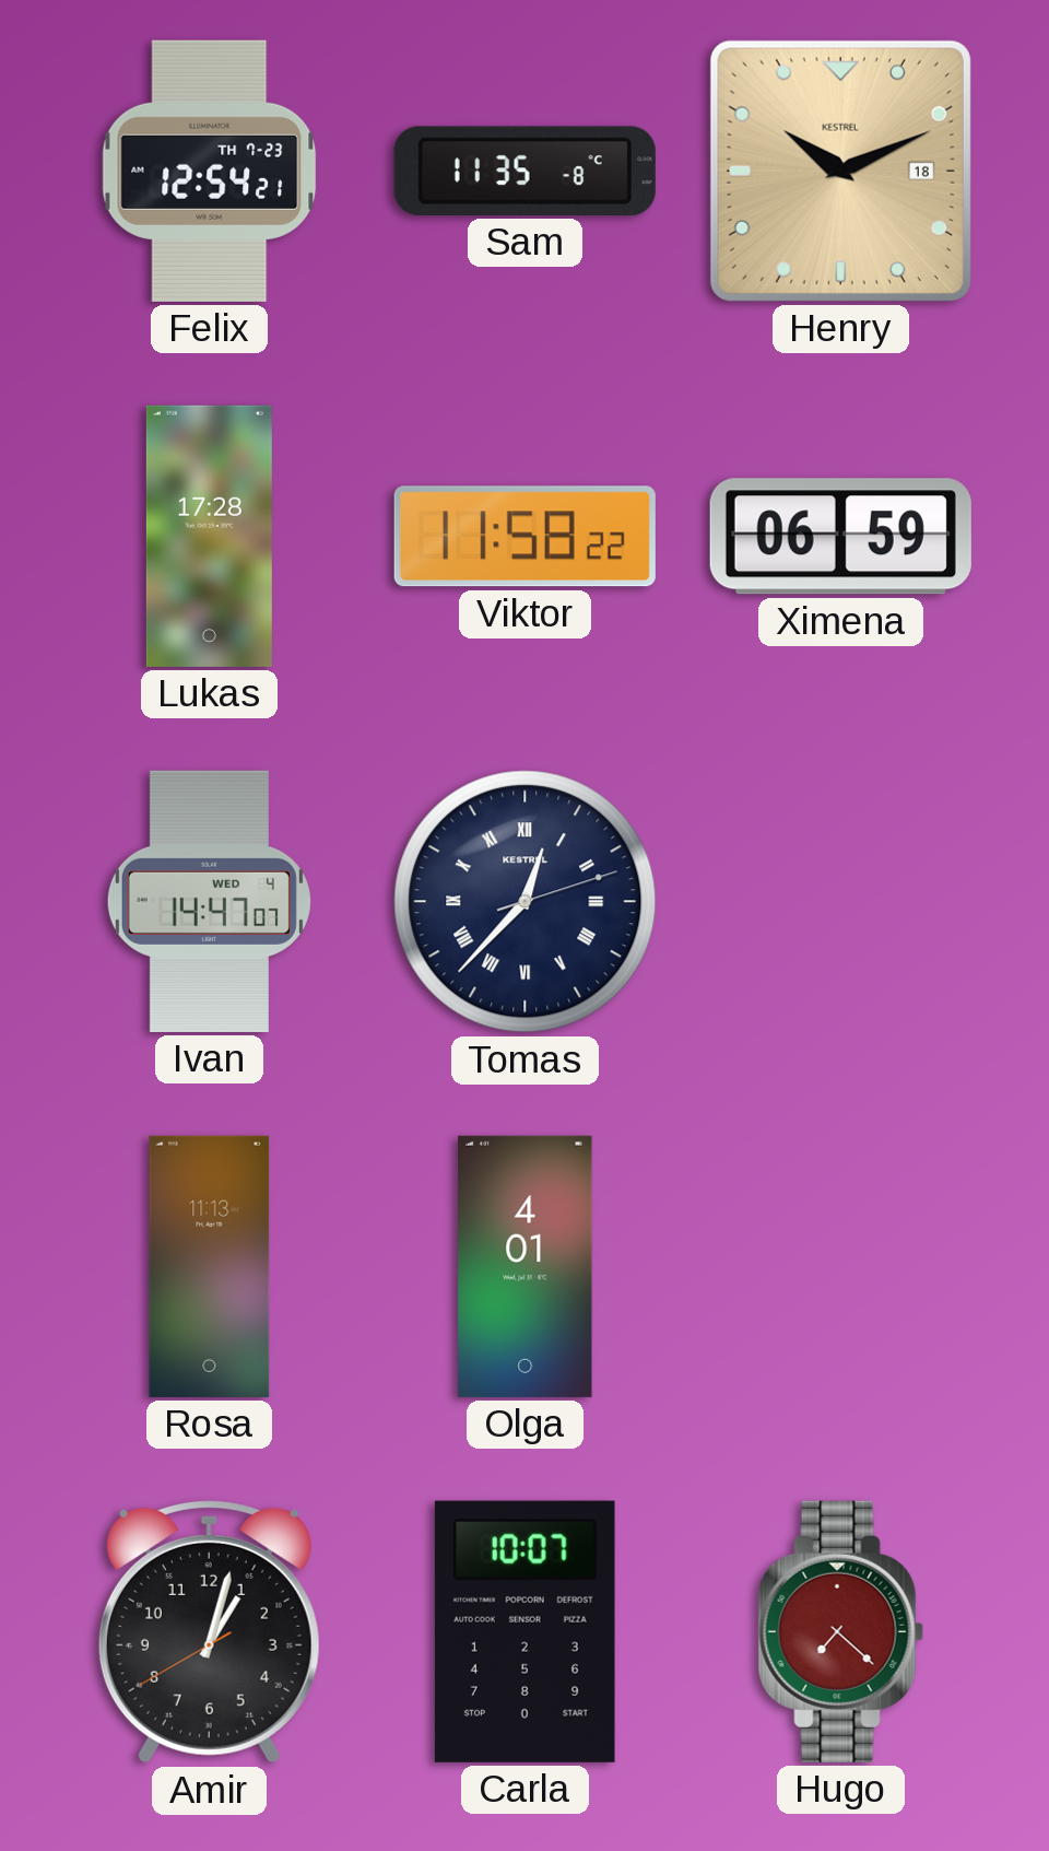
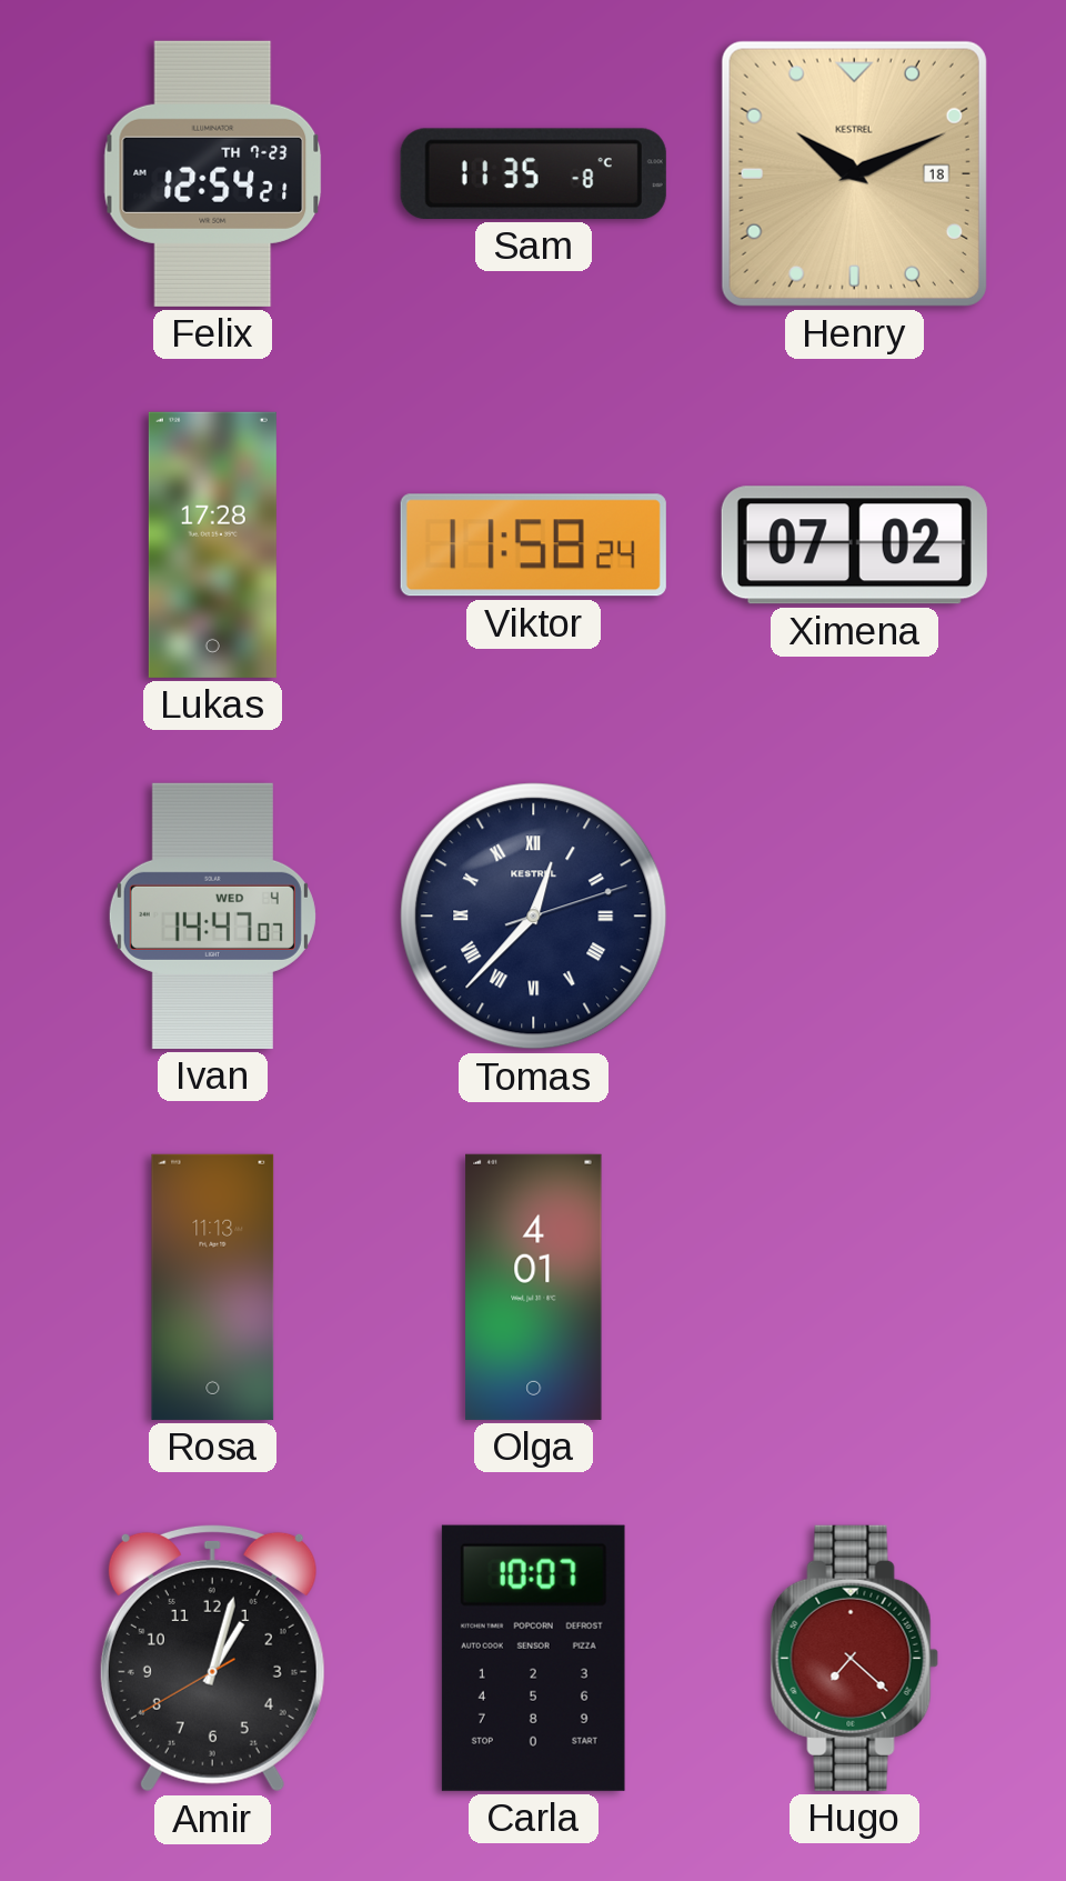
Viktor: 11:58:22 -> 11:58:24
Ximena: 06:59 -> 07:02
